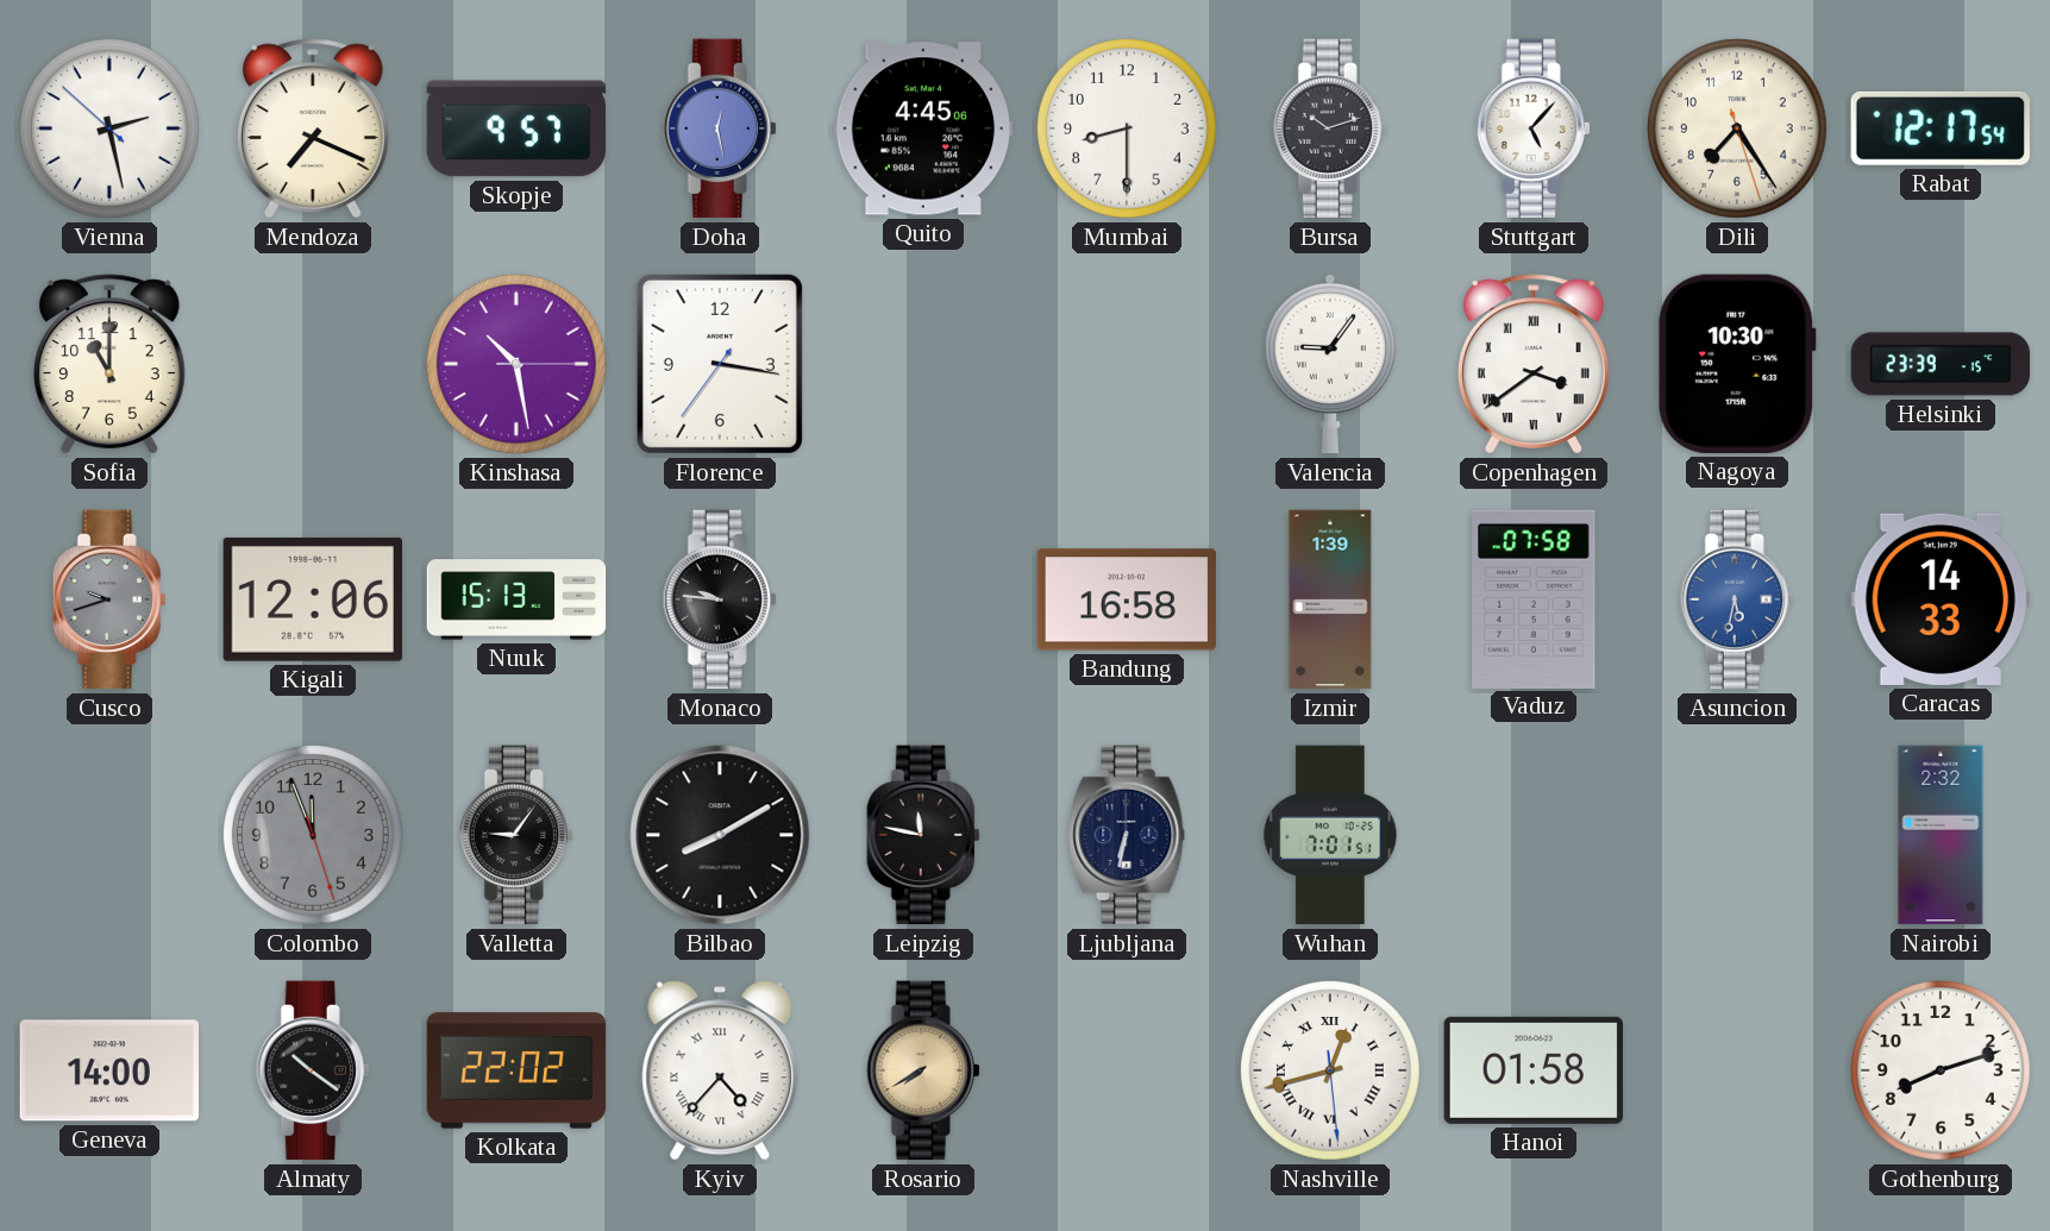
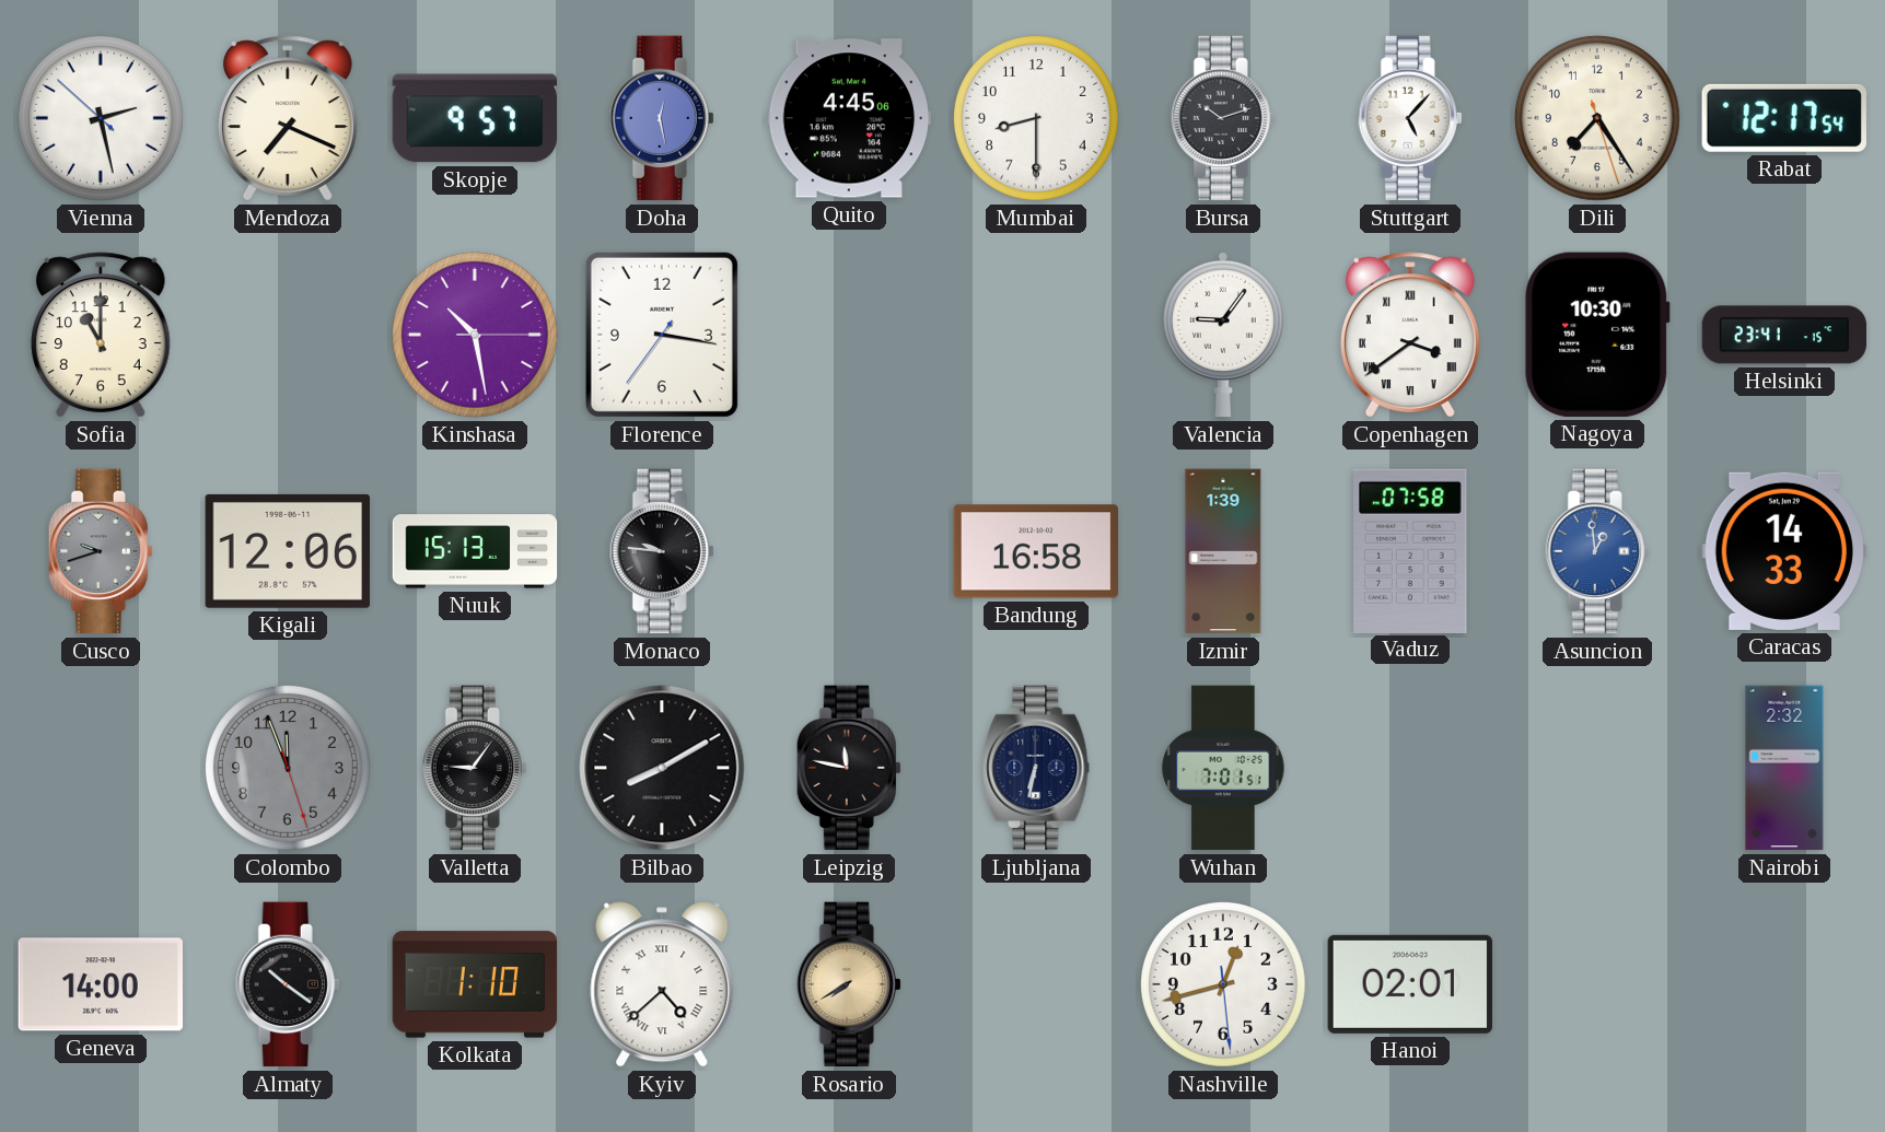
Helsinki: 23:39 -> 23:41
Asuncion: 5:32 -> 12:59
Kolkata: 22:02 -> 1:10
Kyiv: 4:37 -> 4:38
Nashville numerals: Roman -> Arabic
Hanoi: 01:58 -> 02:01
Gothenburg: 8:12 -> none
